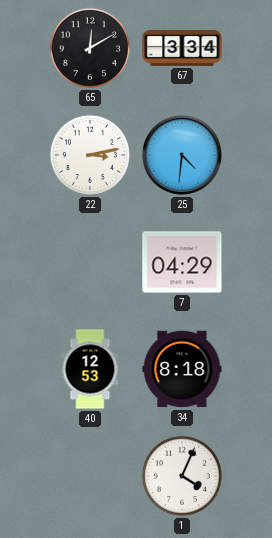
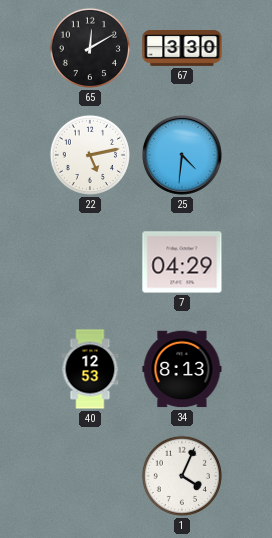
67: 3:34 -> 3:30
22: 3:13 -> 5:13
34: 8:18 -> 8:13
